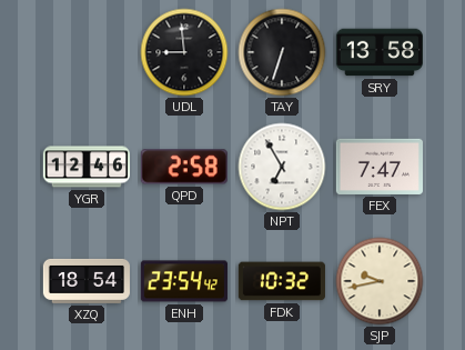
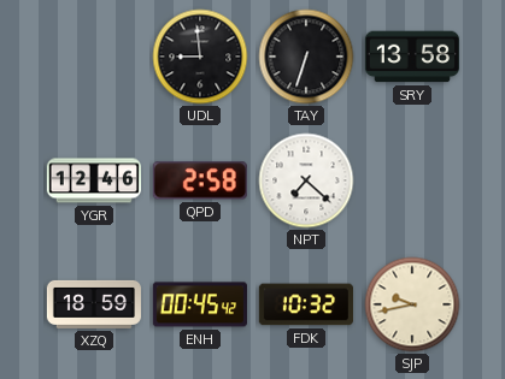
NPT: 6:55 -> 7:22
FEX: 7:47 -> none
XZQ: 18:54 -> 18:59
ENH: 23:54 -> 00:45
